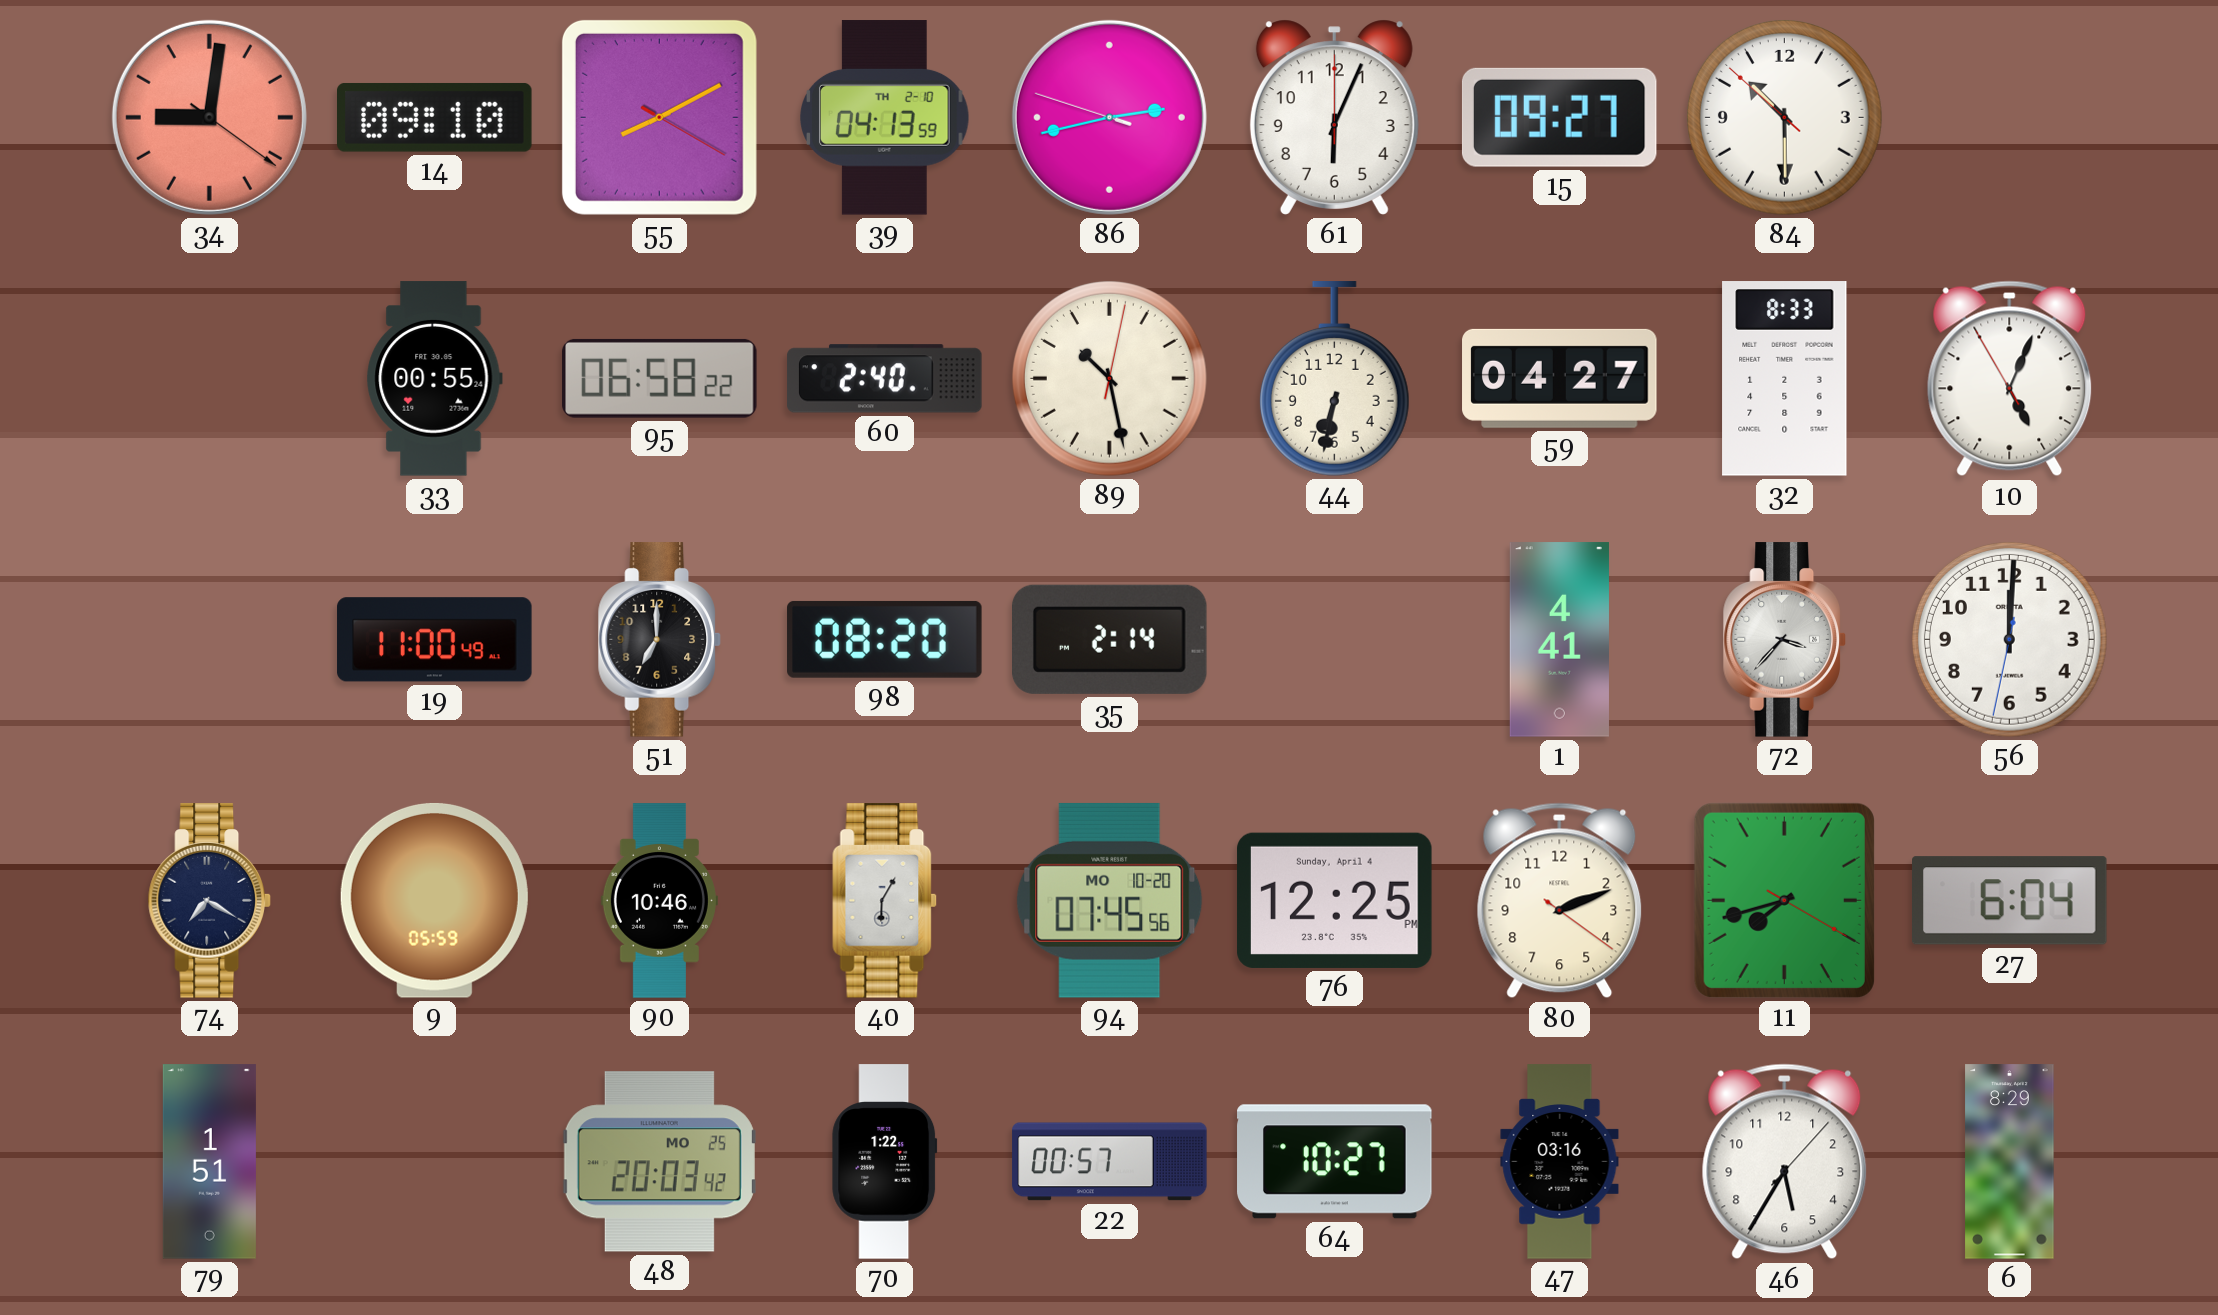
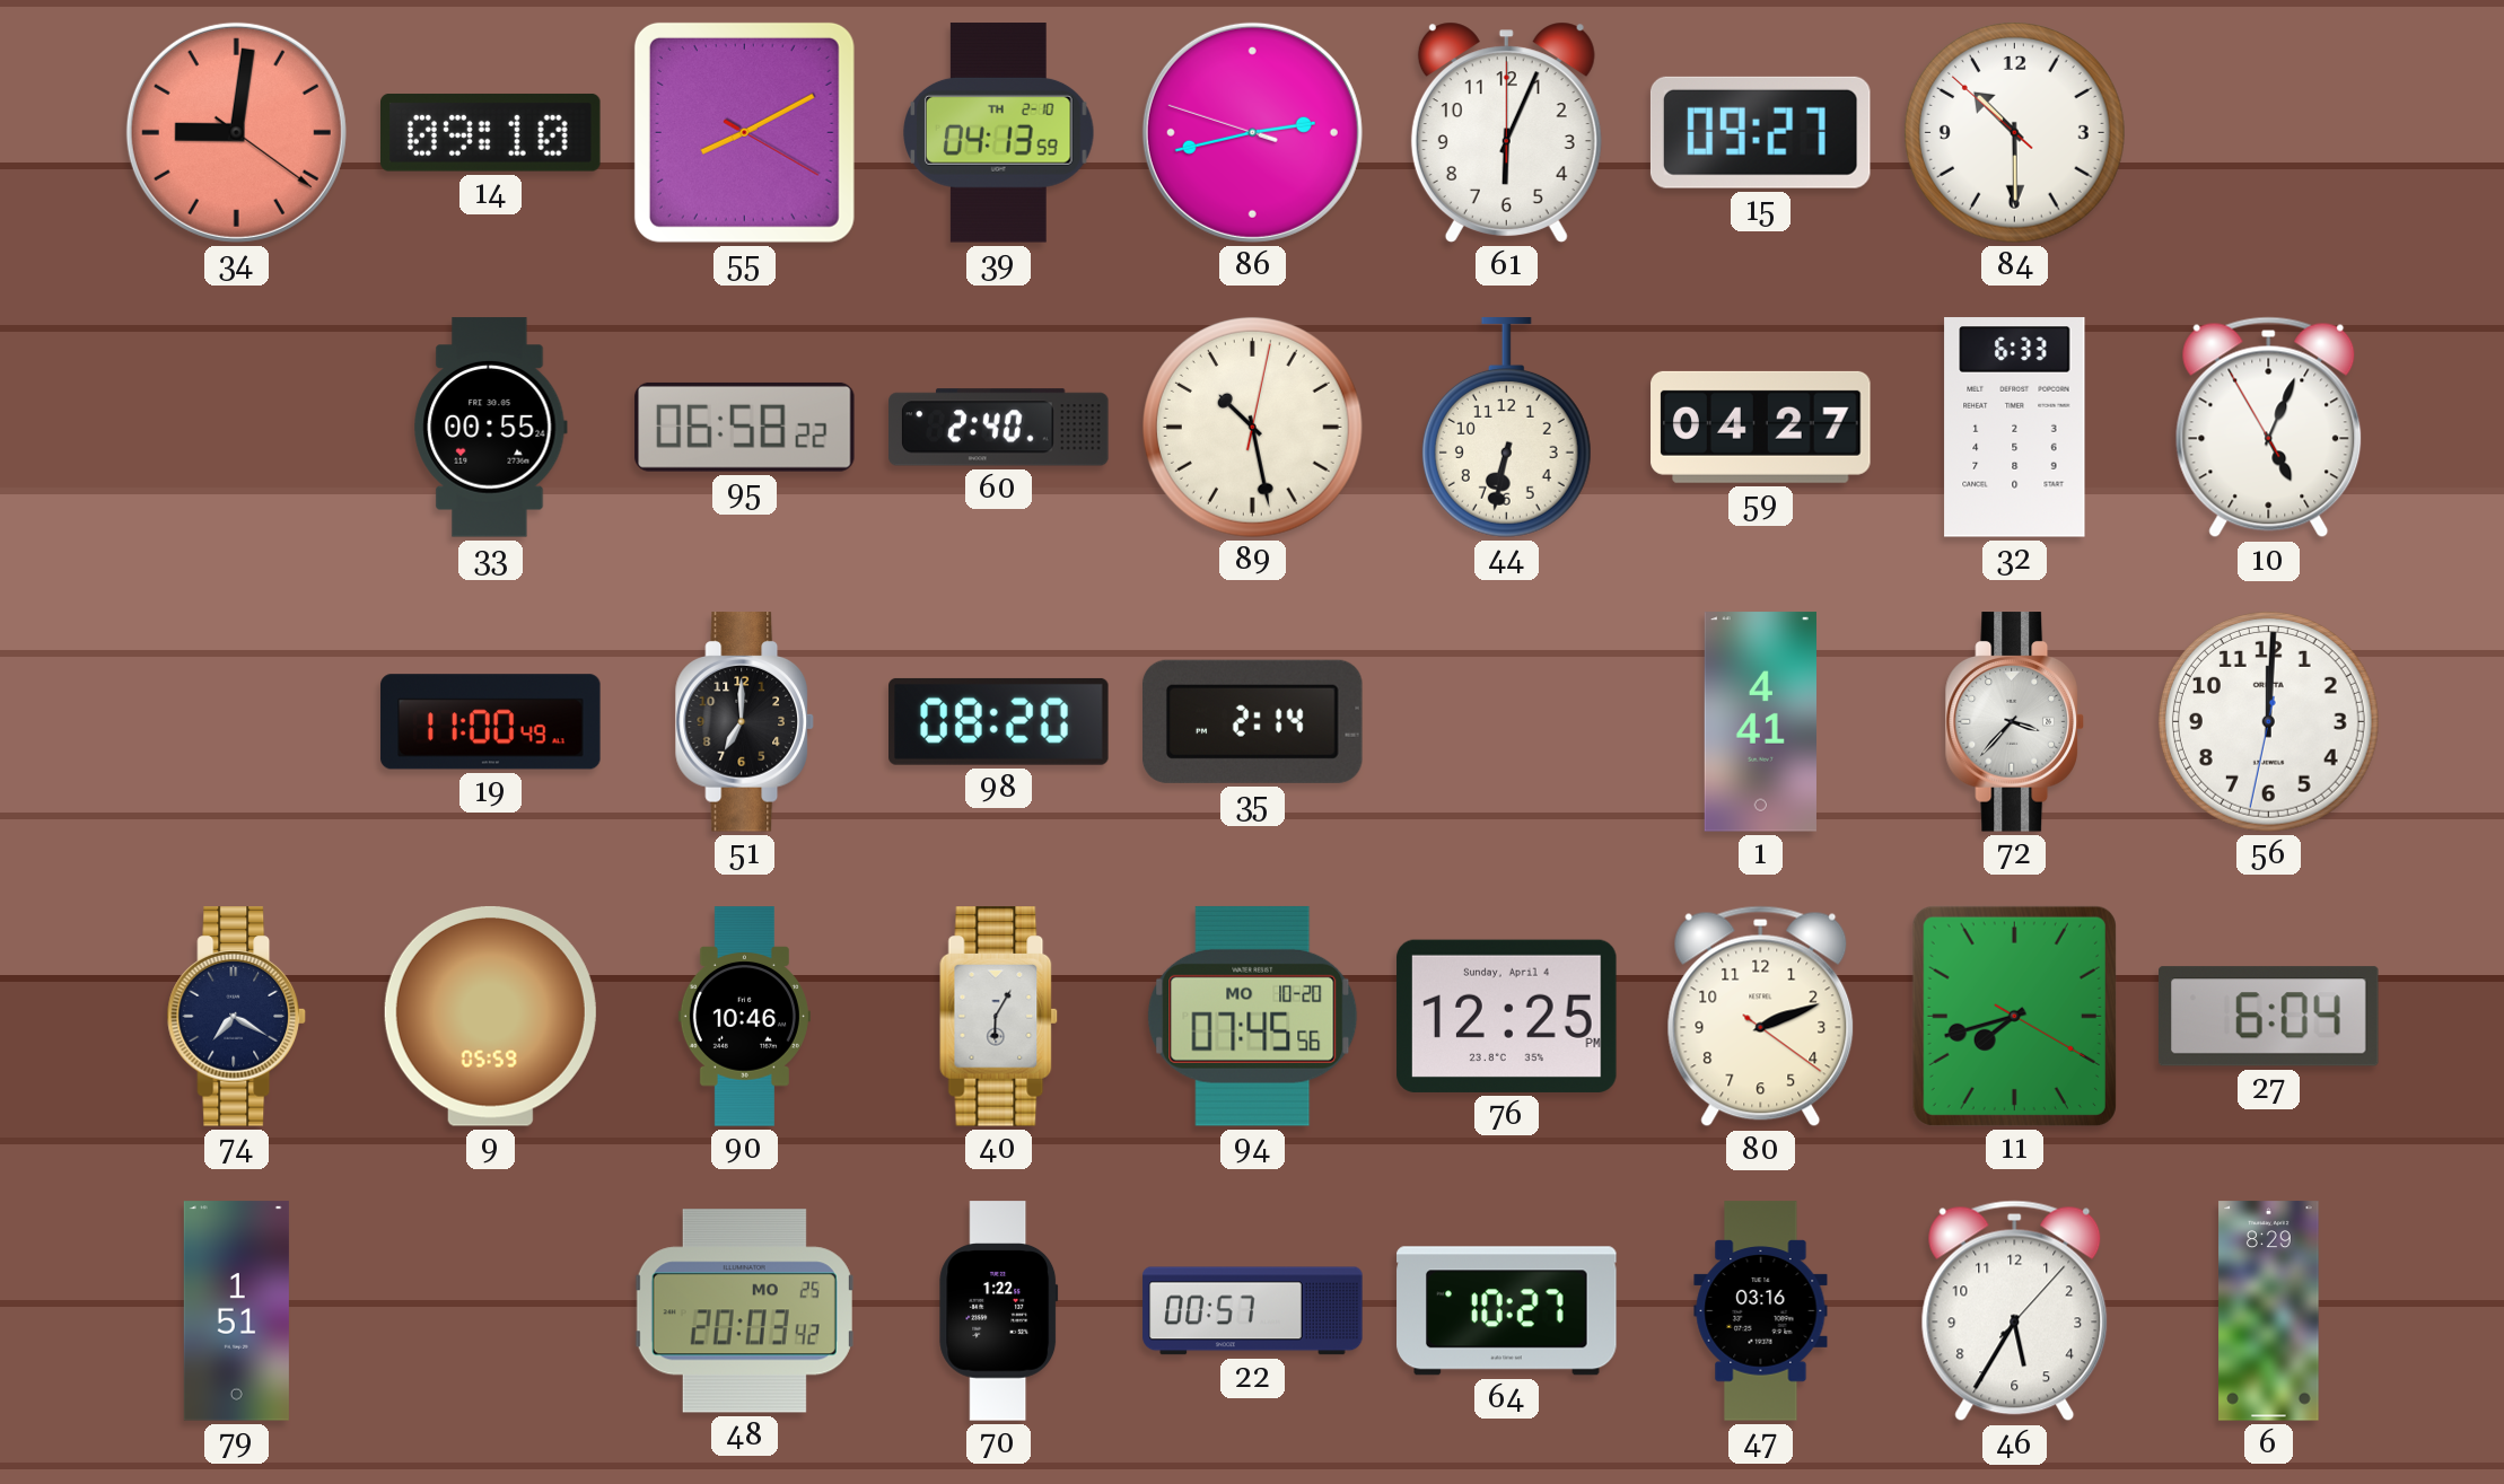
32: 8:33 -> 6:33
